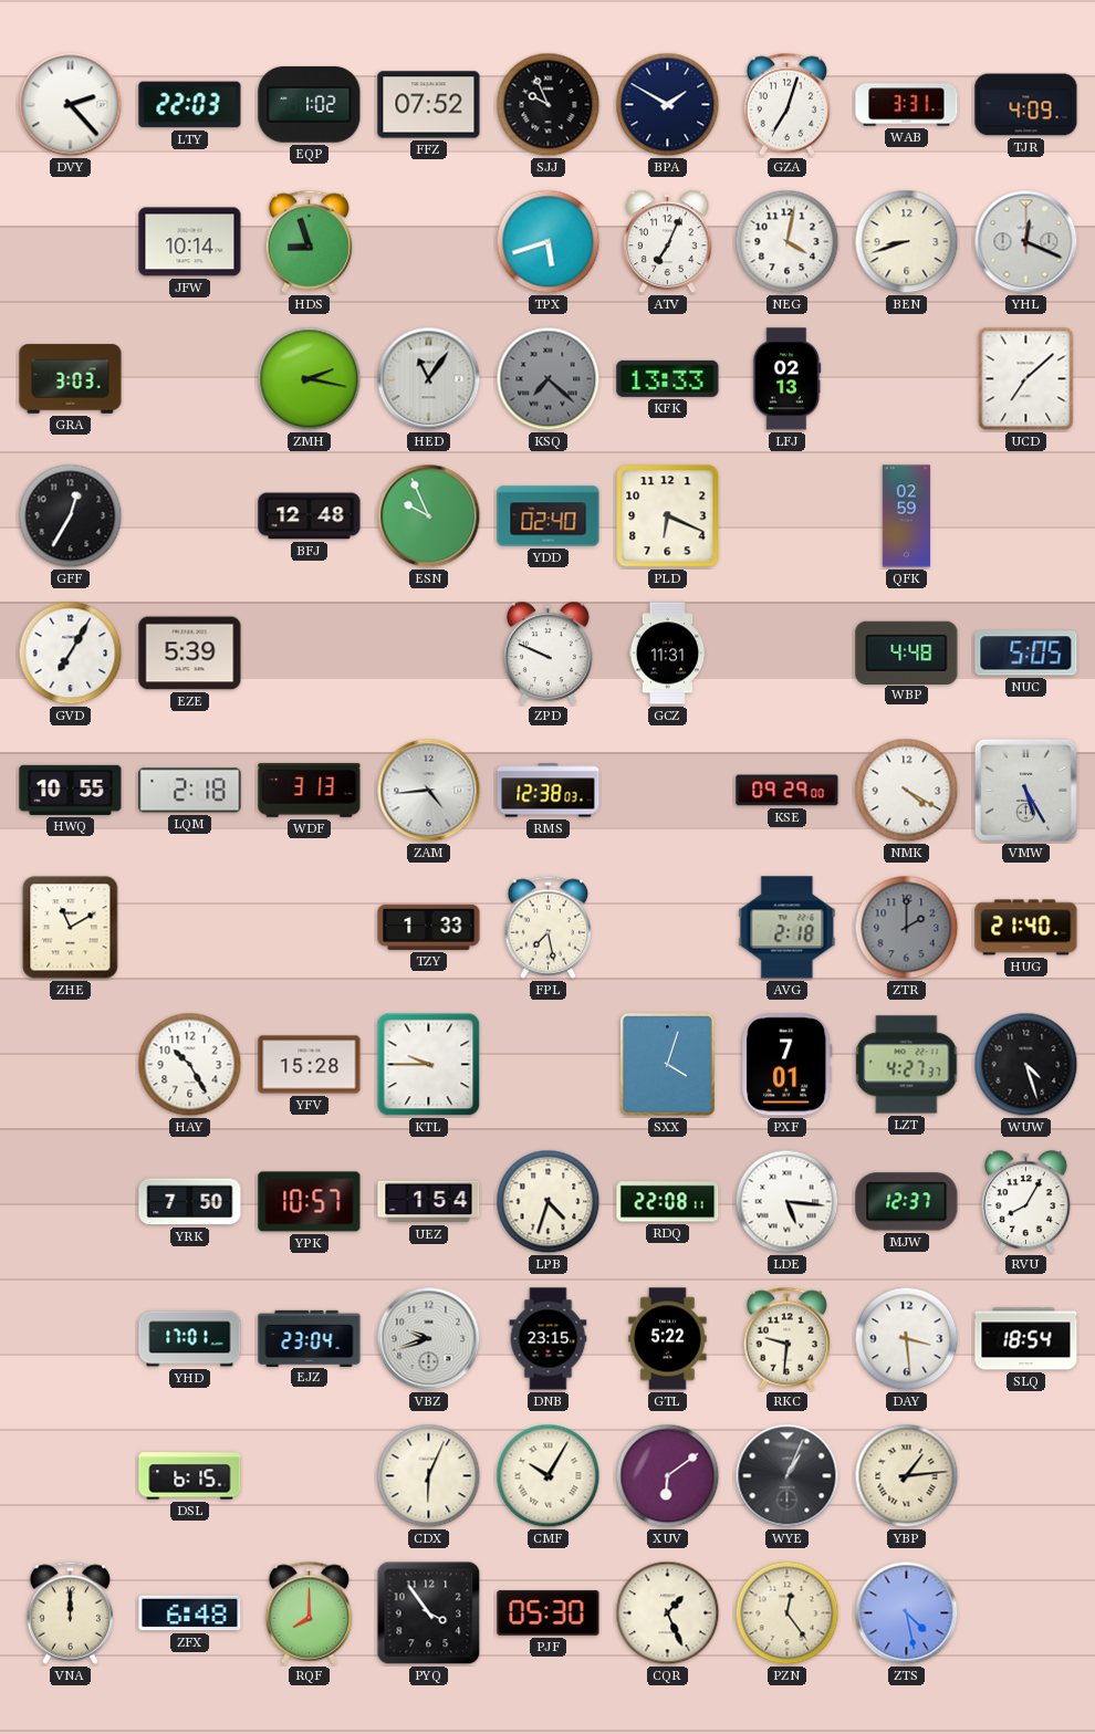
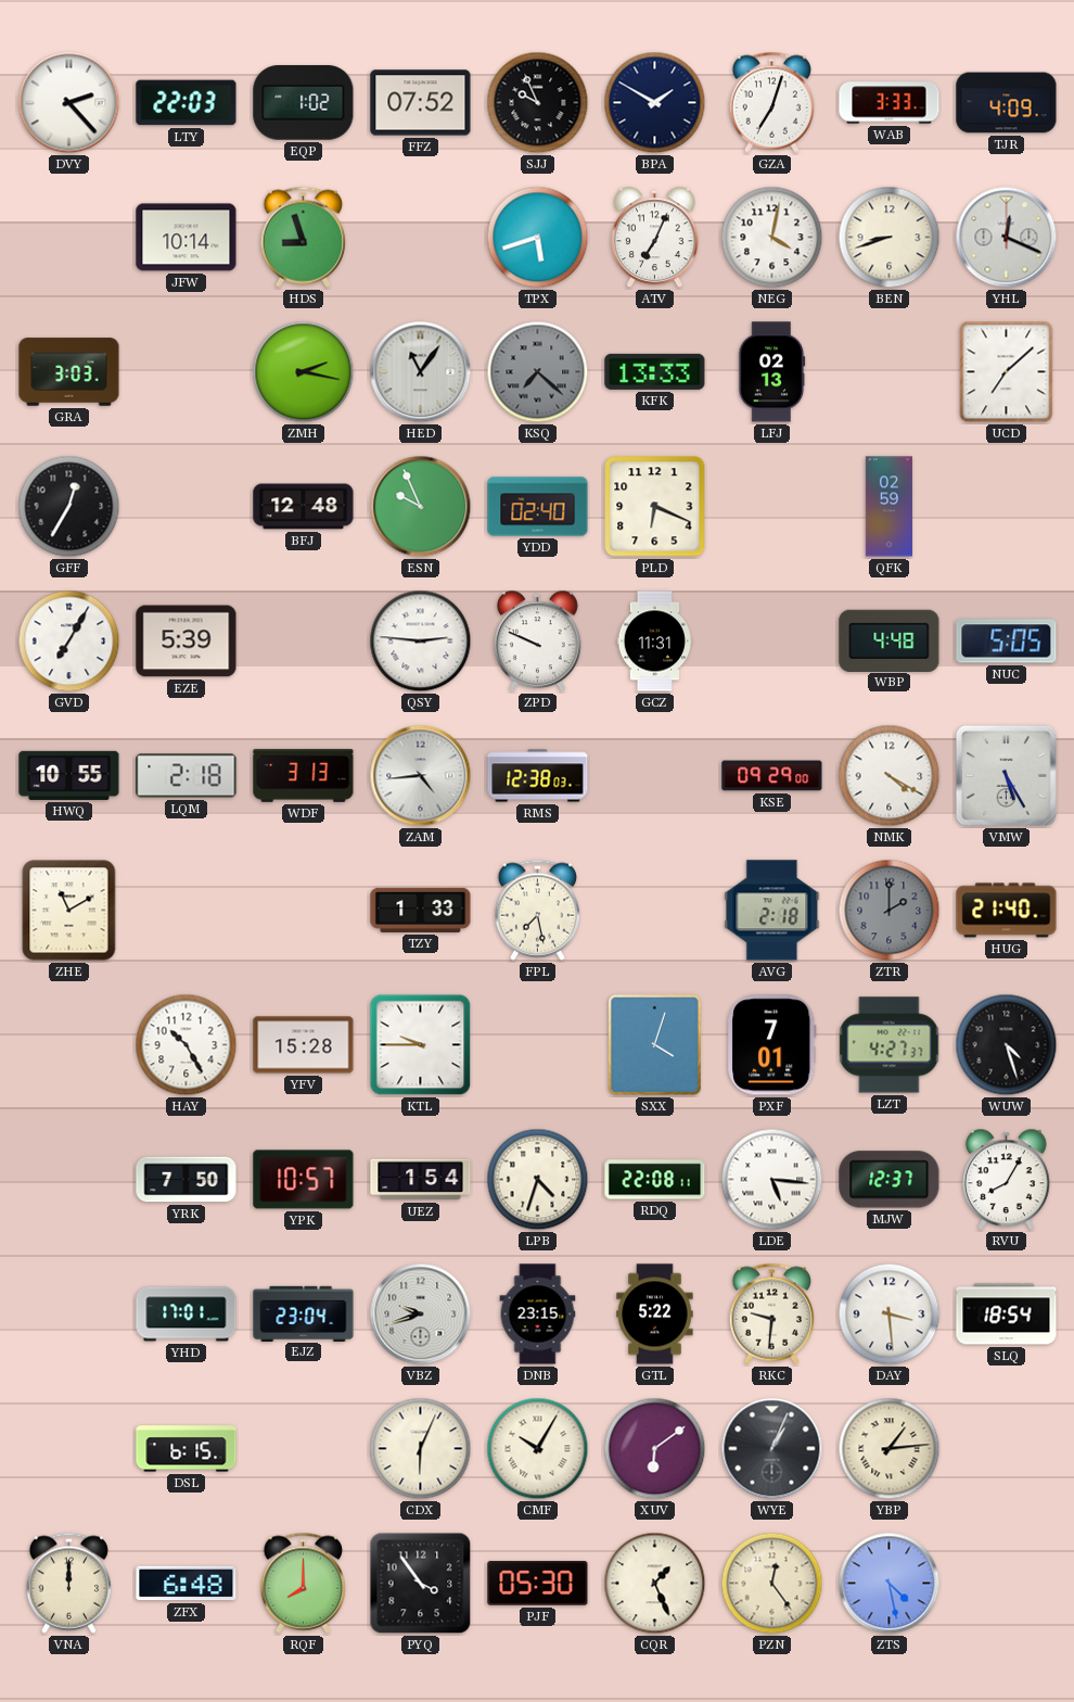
WAB: 3:31 -> 3:33
QSY: none -> 2:46
